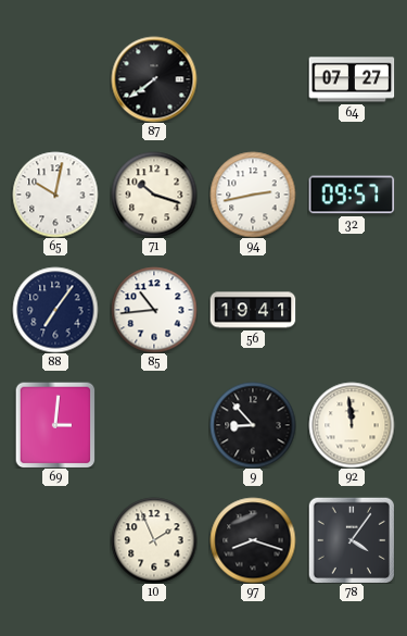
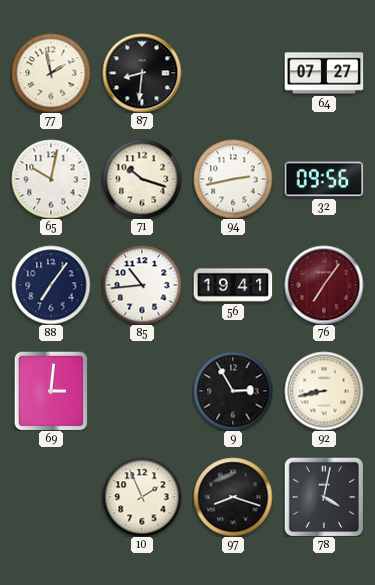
77: none -> 1:58
87: 7:39 -> 8:31
32: 09:57 -> 09:56
76: none -> 7:06
9: 8:53 -> 2:55
92: 11:59 -> 8:43
78: 4:06 -> 4:02
